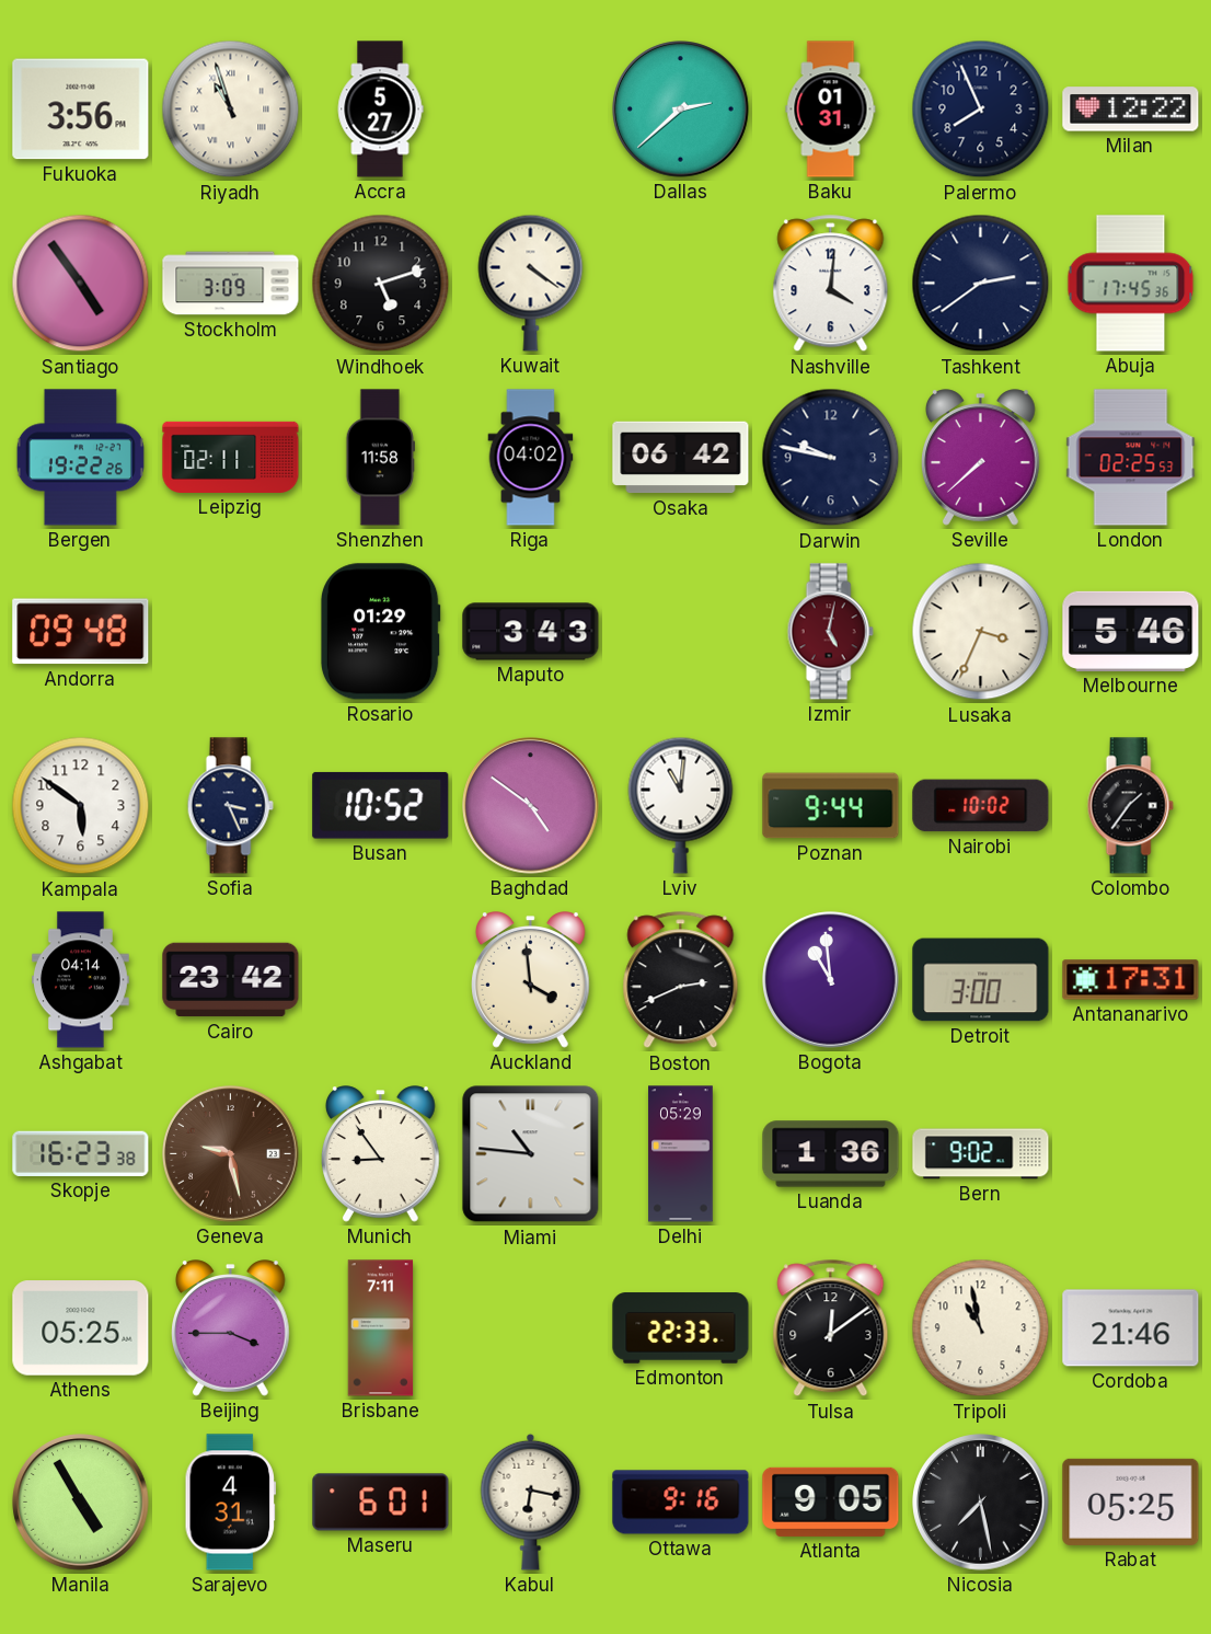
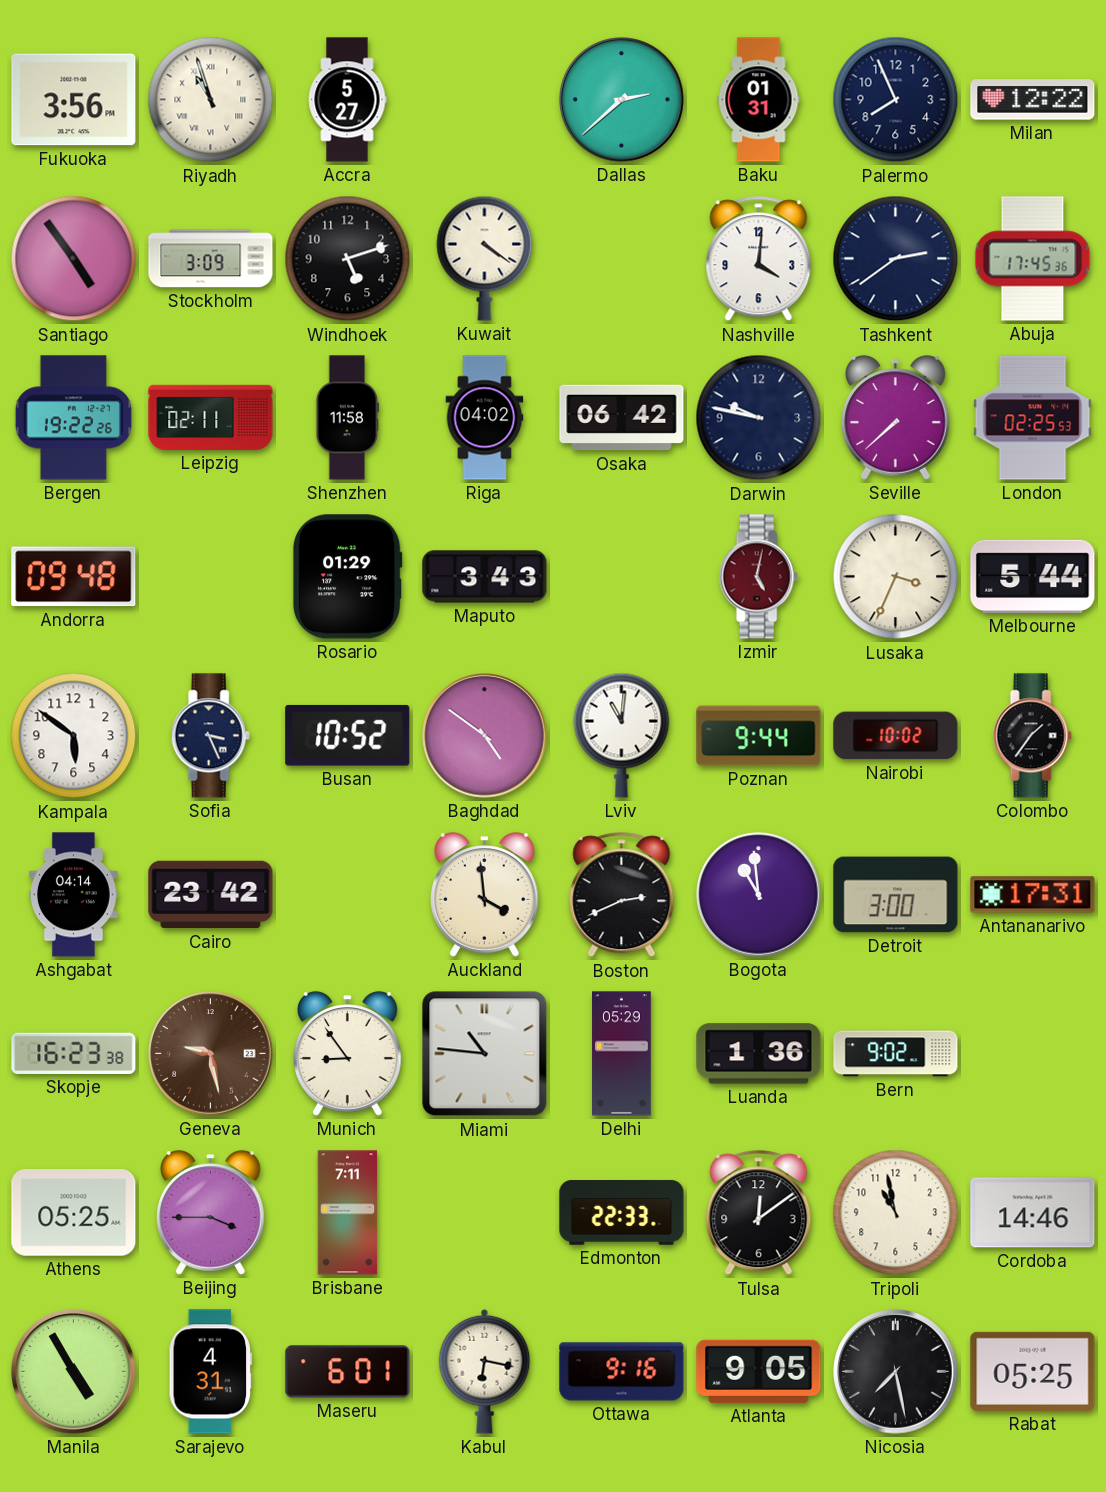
Melbourne: 5:46 -> 5:44
Cordoba: 21:46 -> 14:46
